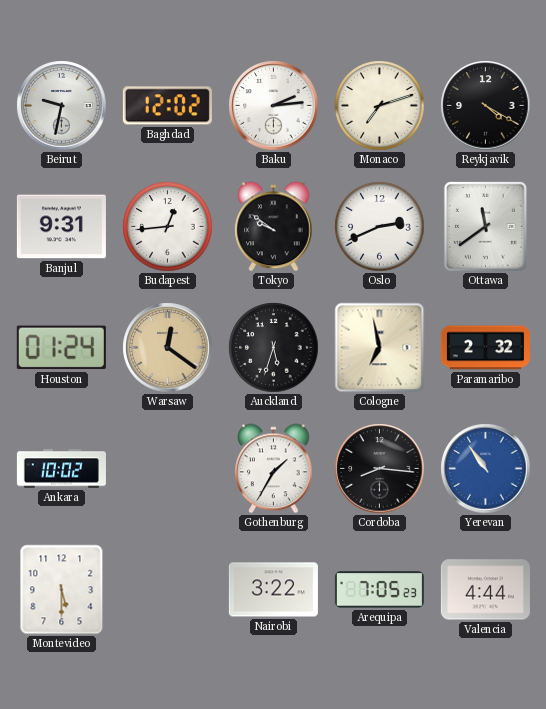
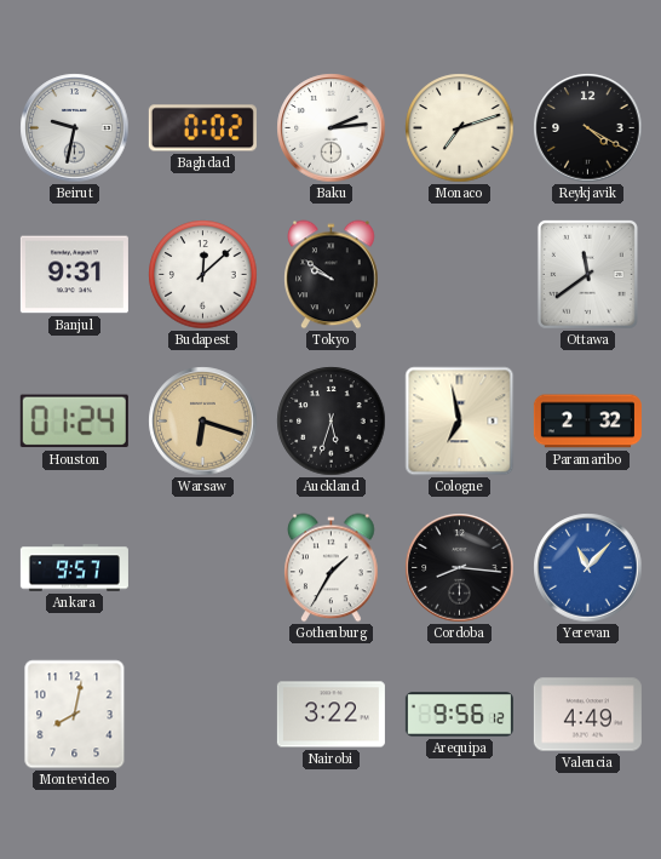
Baghdad: 12:02 -> 0:02
Budapest: 12:44 -> 12:08
Oslo: 2:41 -> none
Warsaw: 12:21 -> 6:18
Ankara: 10:02 -> 9:57
Yerevan: 10:54 -> 11:07
Montevideo: 5:30 -> 8:02
Arequipa: 7:05 -> 9:56
Valencia: 4:44 -> 4:49
